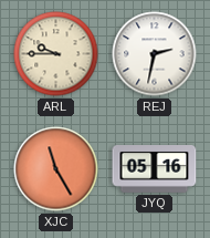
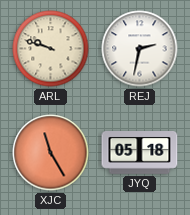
ARL: 9:45 -> 9:48
JYQ: 05:16 -> 05:18
